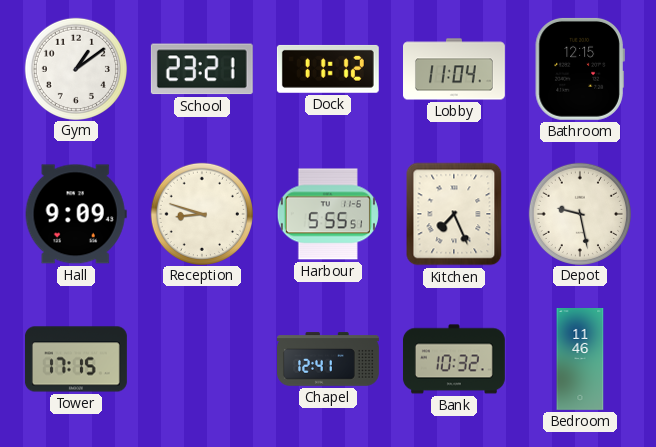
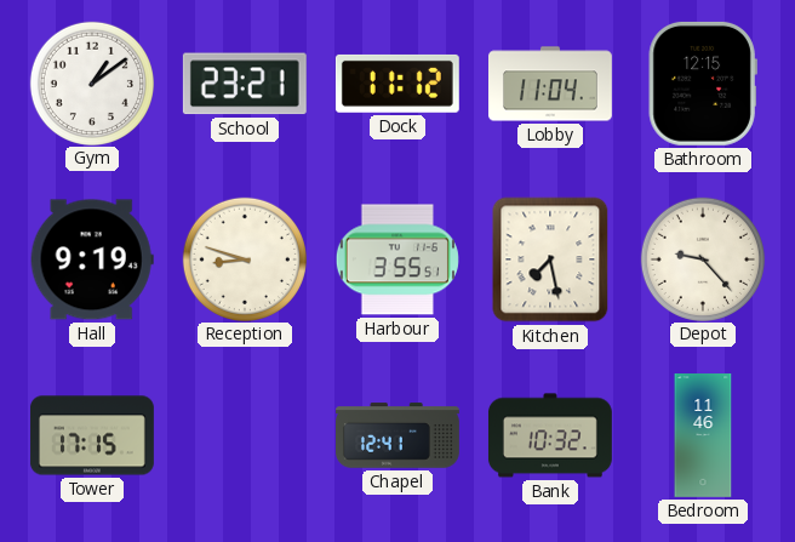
Hall: 9:09 -> 9:19
Harbour: 5:55 -> 3:55
Kitchen: 7:26 -> 7:28
Depot: 9:28 -> 9:23
